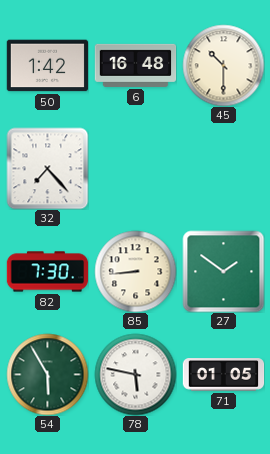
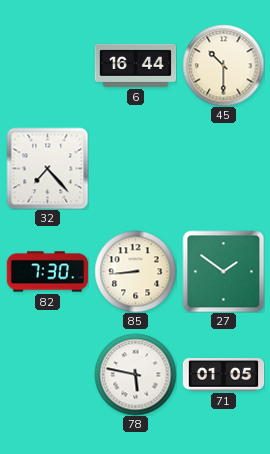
50: 1:42 -> none
6: 16:48 -> 16:44
54: 5:55 -> none
